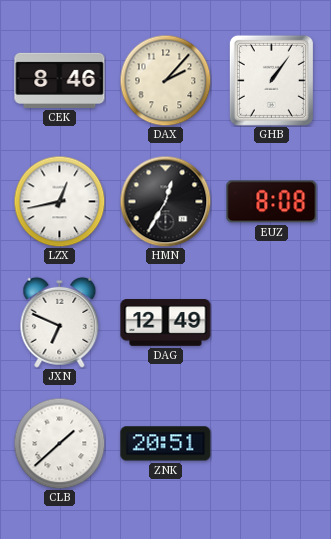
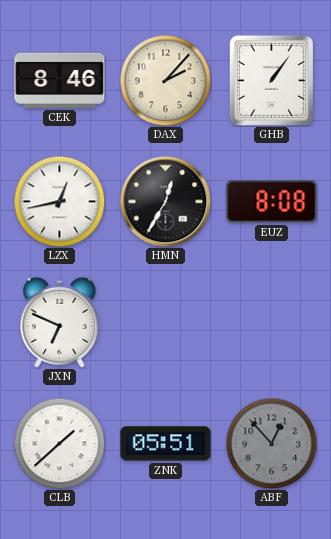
DAG: 12:49 -> none
ZNK: 20:51 -> 05:51
ABF: none -> 12:53
